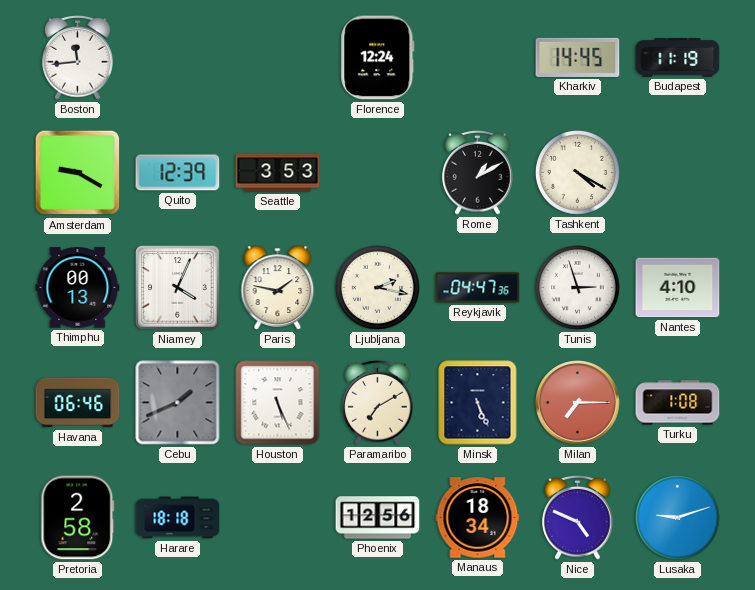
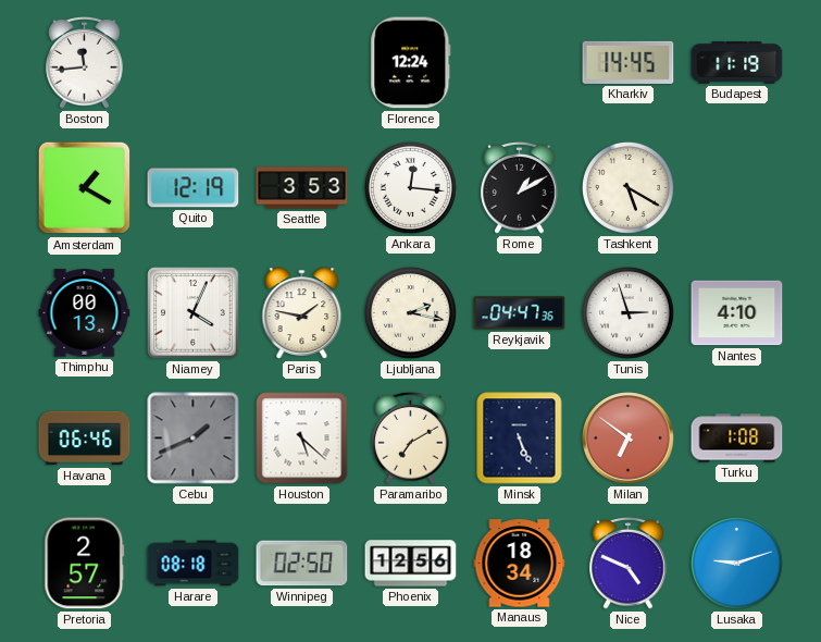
Amsterdam: 9:20 -> 1:20
Quito: 12:39 -> 12:19
Ankara: none -> 12:16
Tashkent: 4:20 -> 5:20
Houston: 5:26 -> 5:22
Milan: 7:15 -> 6:51
Pretoria: 2:58 -> 2:57
Harare: 18:18 -> 08:18
Winnipeg: none -> 02:50
